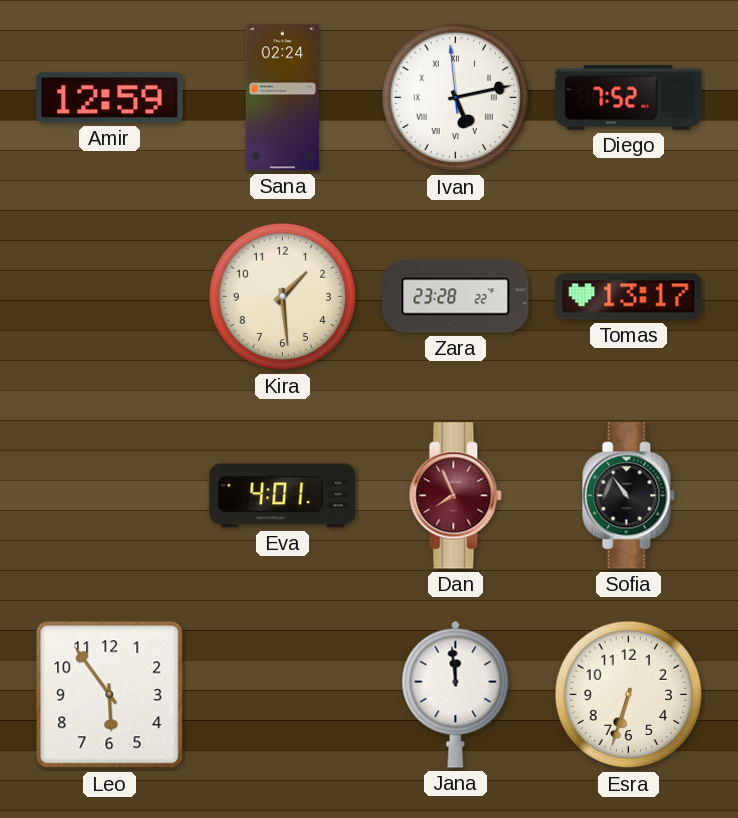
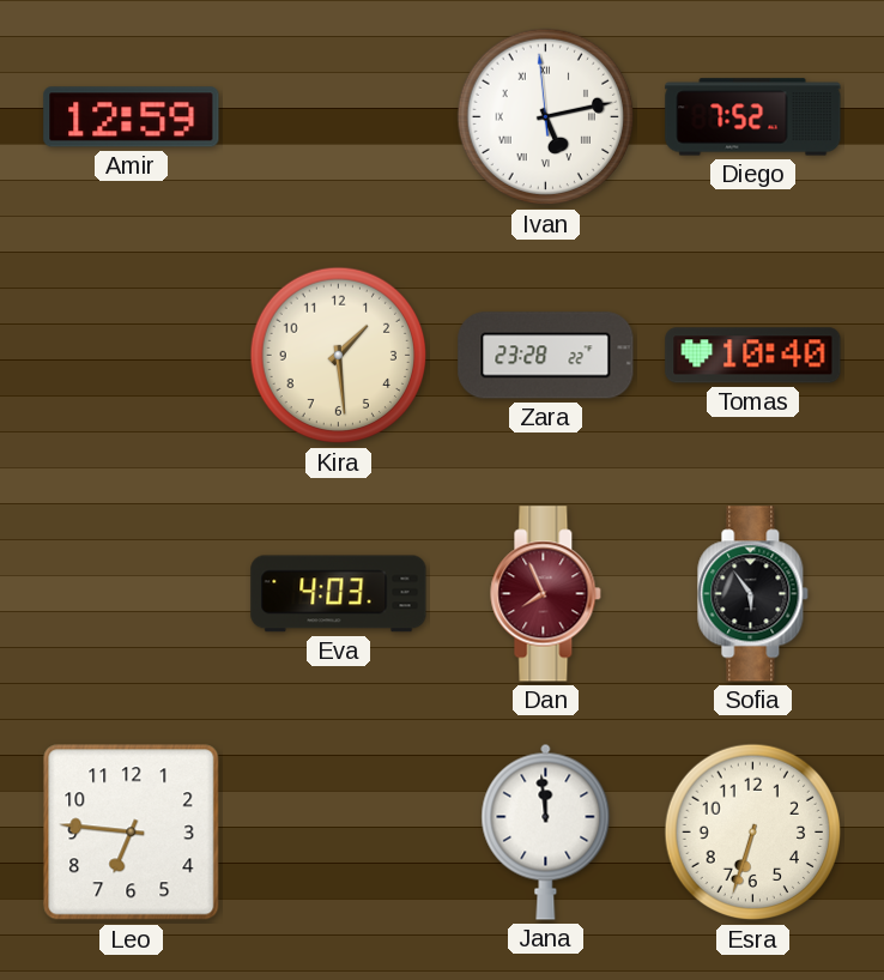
Sana: 02:24 -> none
Tomas: 13:17 -> 10:40
Eva: 4:01 -> 4:03
Sofia: 10:54 -> 5:54
Leo: 5:54 -> 6:46
